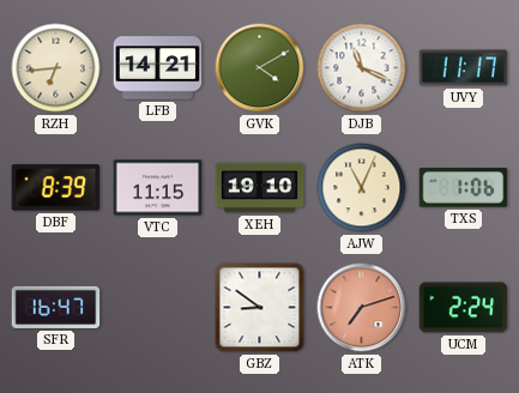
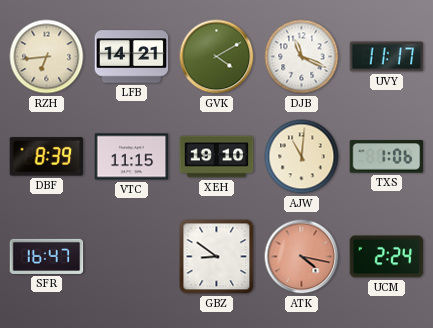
AJW: 11:04 -> 11:01
ATK: 7:12 -> 4:17
